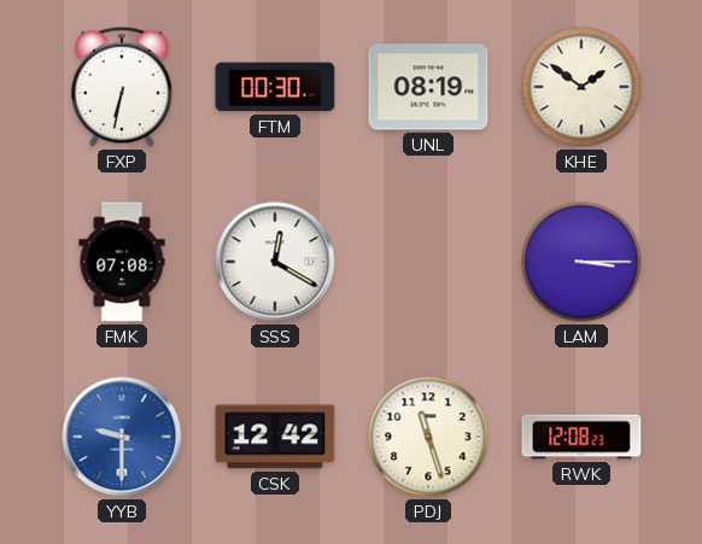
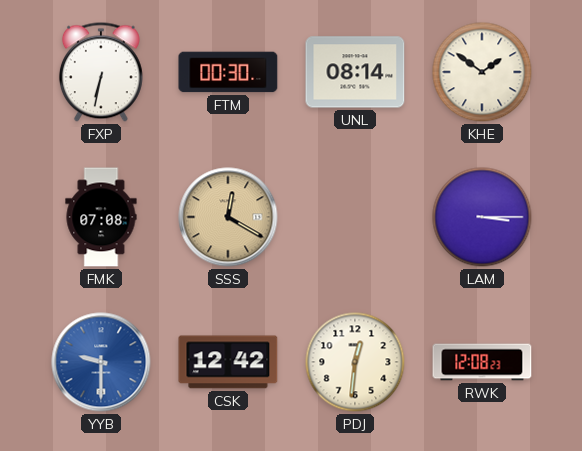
UNL: 08:19 -> 08:14
SSS dial: white -> champagne
PDJ: 11:27 -> 12:31
